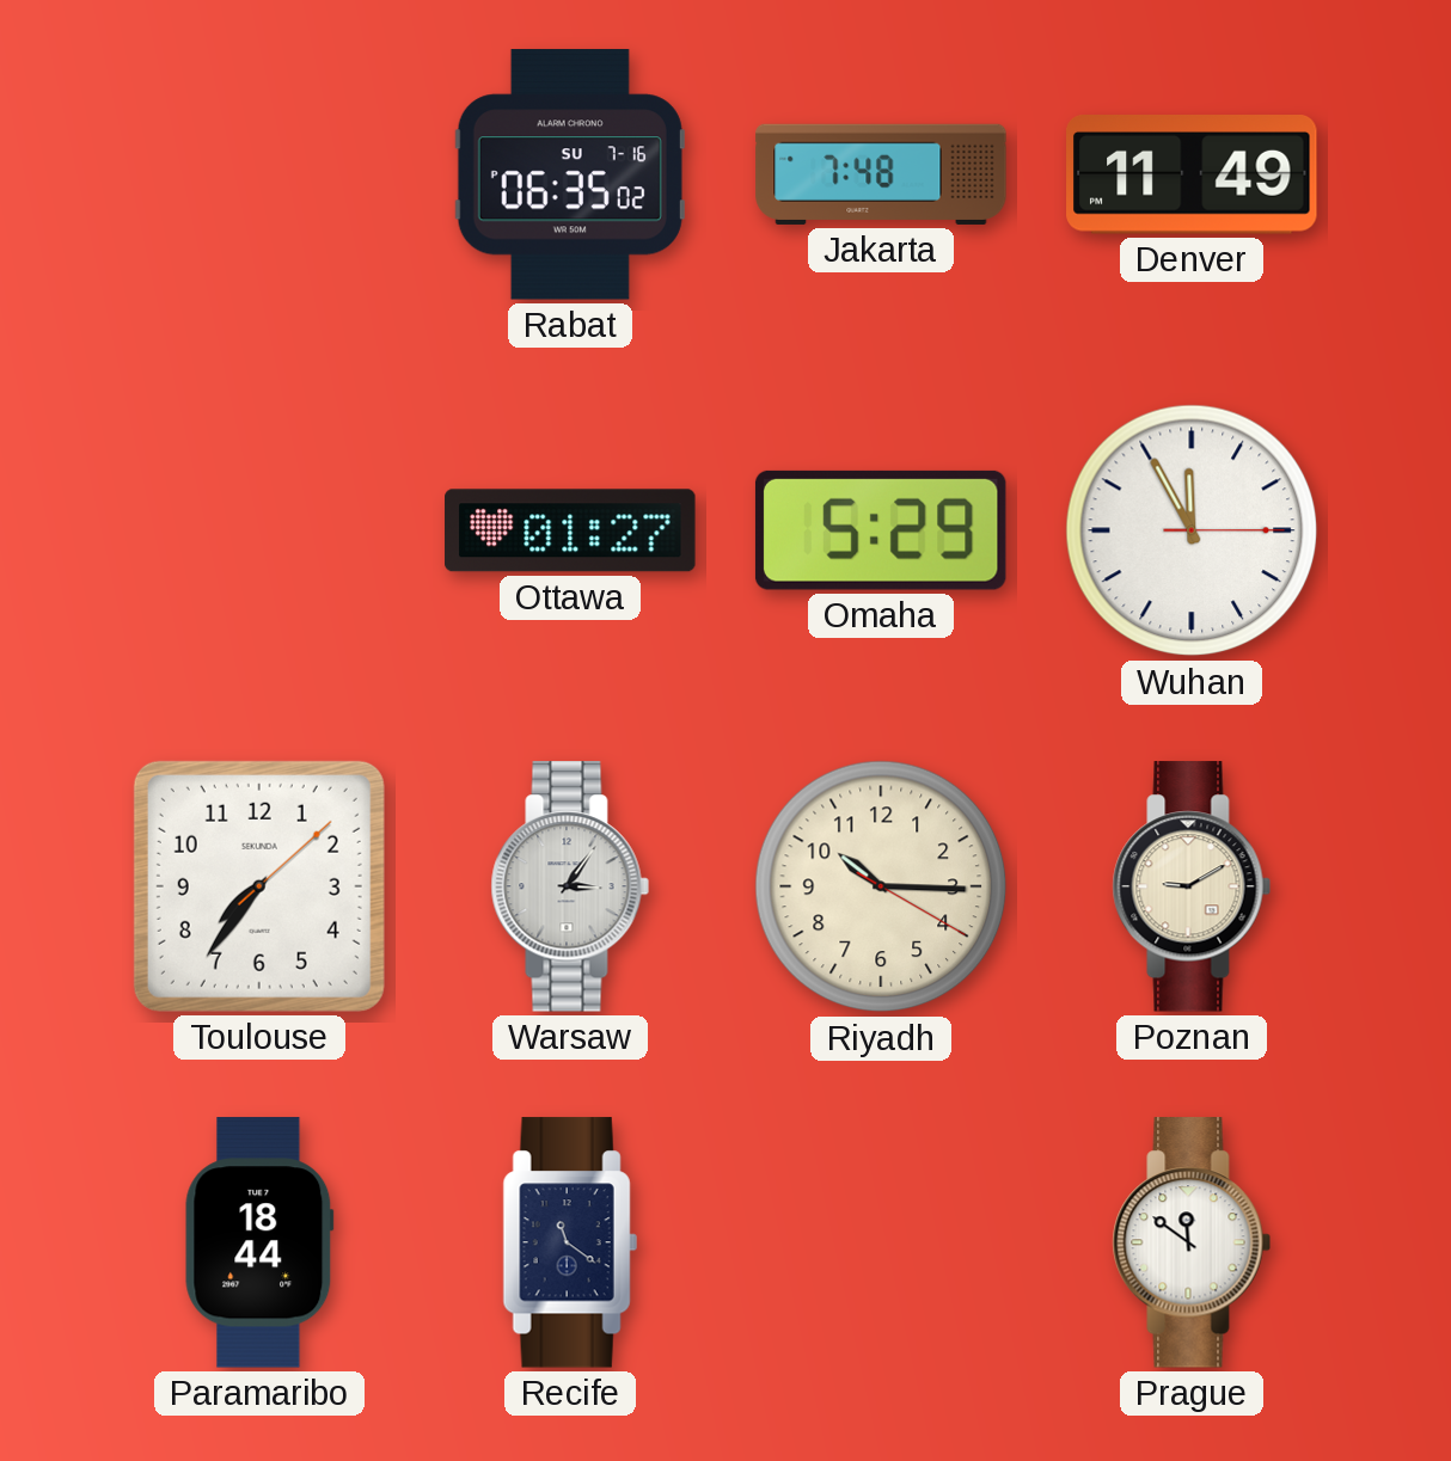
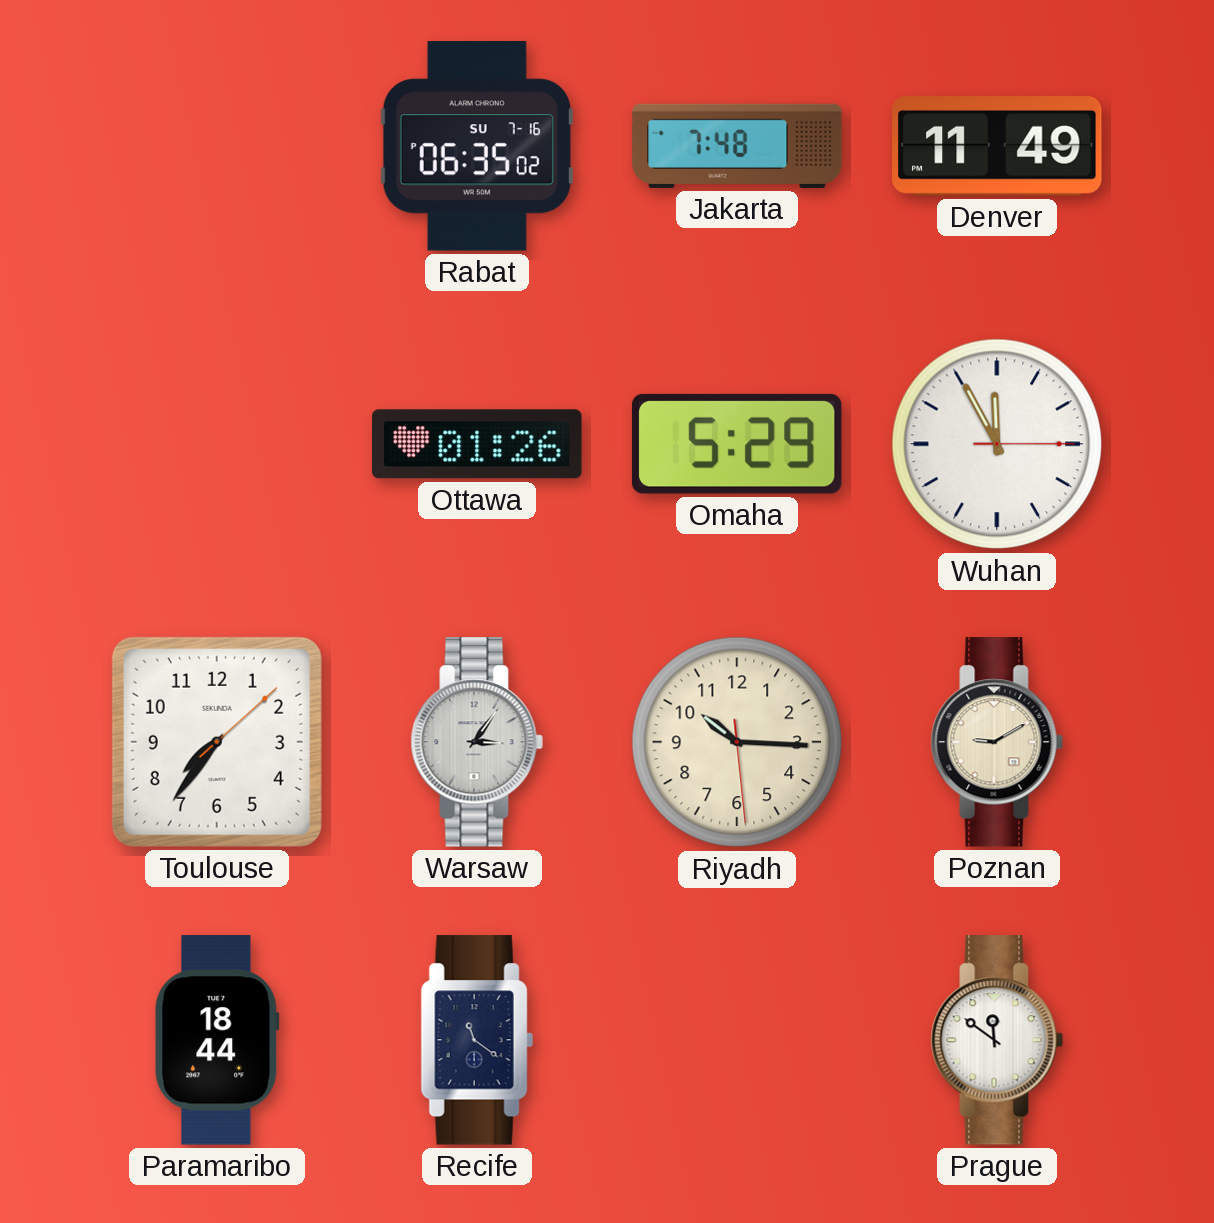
Ottawa: 01:27 -> 01:26
Riyadh: 10:15:20 -> 10:15:29
